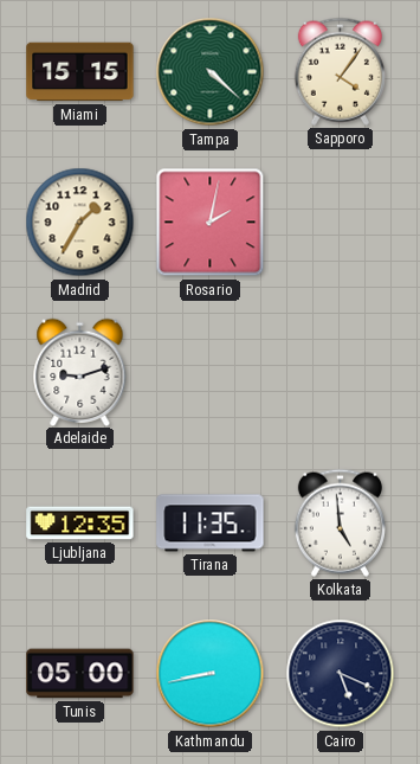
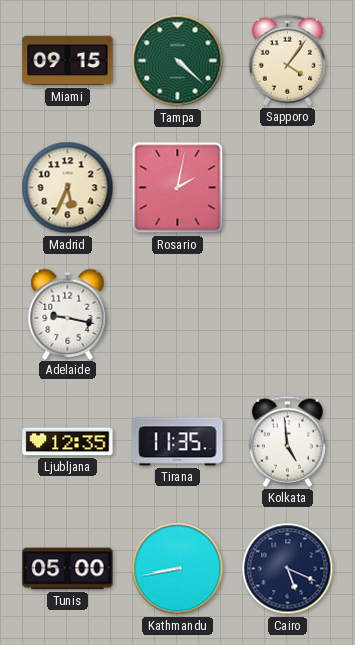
Miami: 15:15 -> 09:15
Madrid: 1:35 -> 5:34
Adelaide: 9:12 -> 9:17
